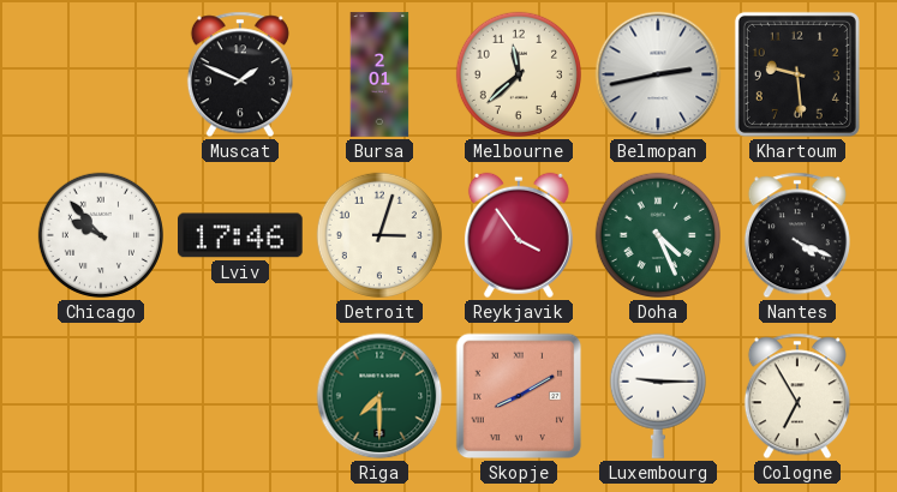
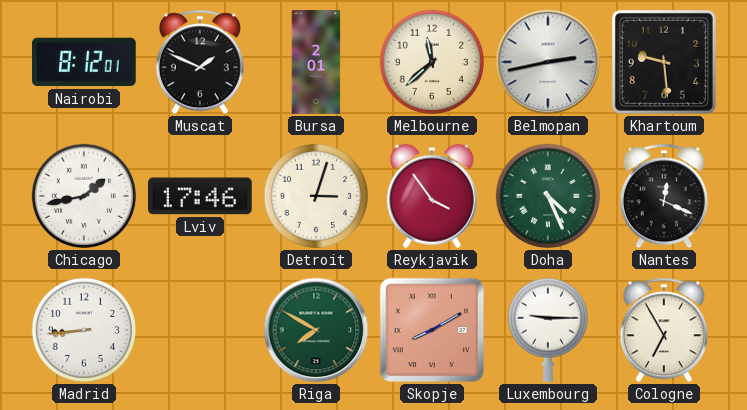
Nairobi: none -> 8:12
Chicago: 9:53 -> 1:43
Nantes: 4:19 -> 12:19
Madrid: none -> 8:44
Riga: 7:30 -> 7:50
